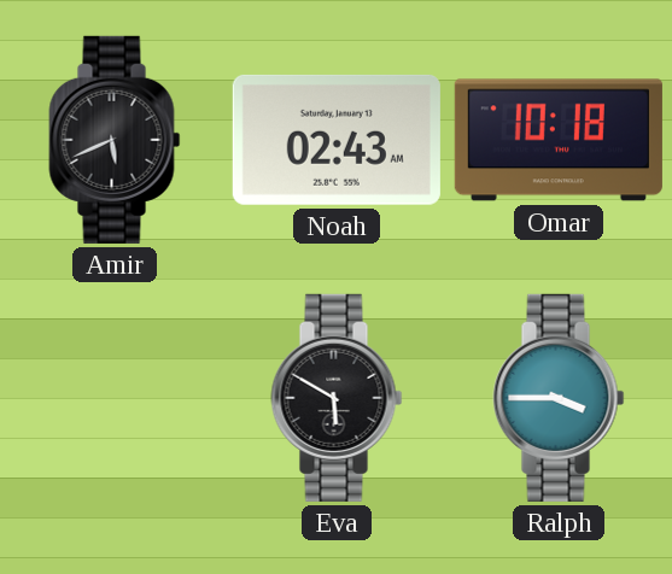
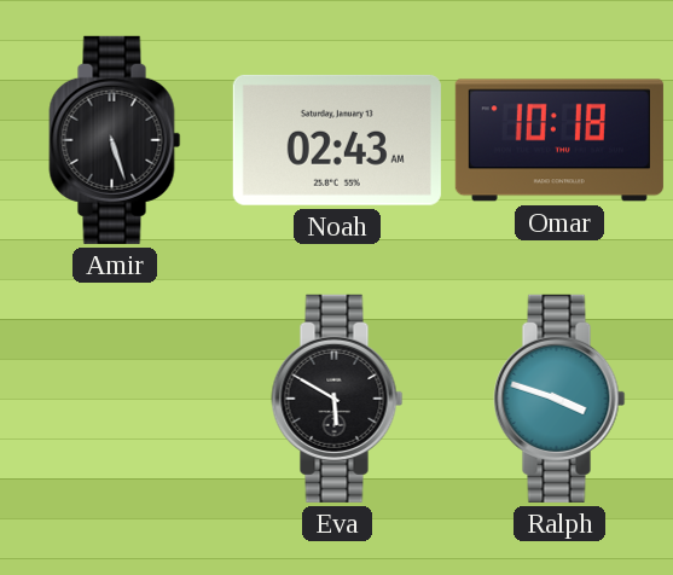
Amir: 5:41 -> 5:27
Ralph: 3:45 -> 3:48
